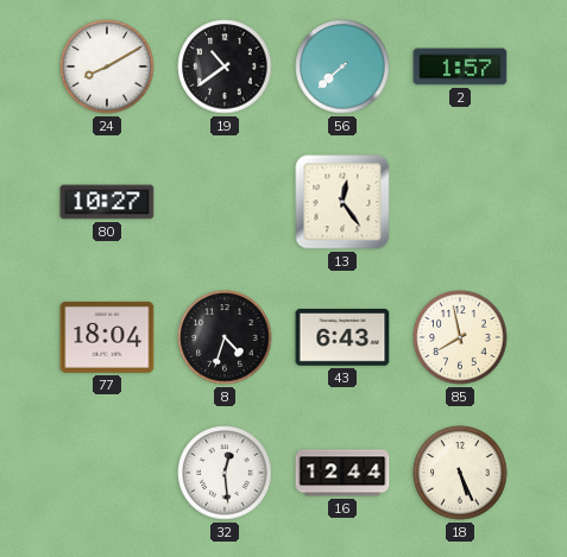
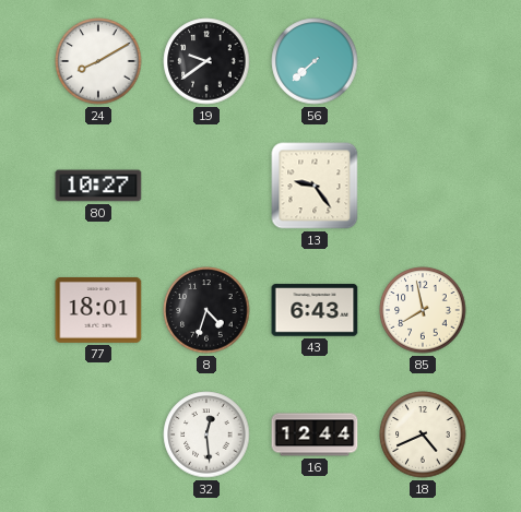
19: 10:39 -> 9:39
2: 1:57 -> none
13: 12:24 -> 9:24
77: 18:04 -> 18:01
18: 5:26 -> 4:41
